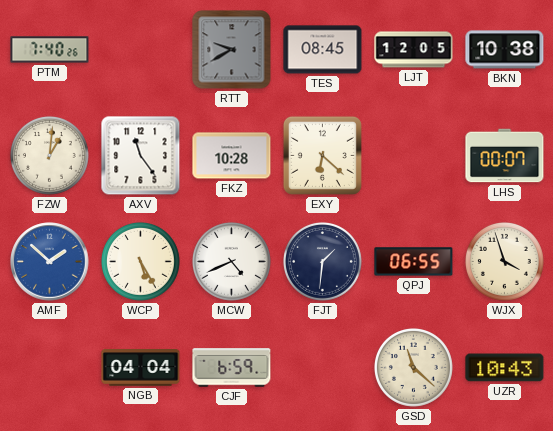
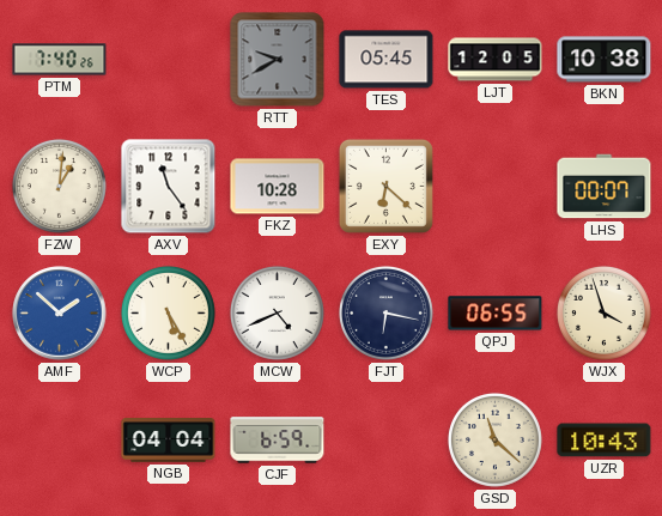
TES: 08:45 -> 05:45
FJT: 1:31 -> 6:17
